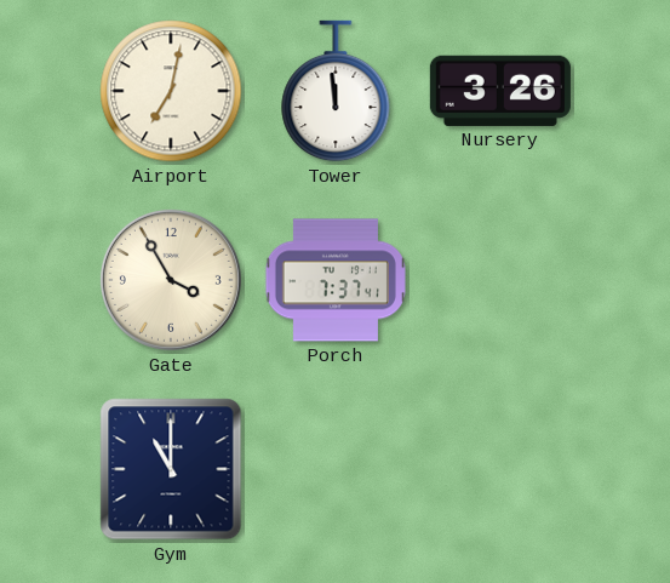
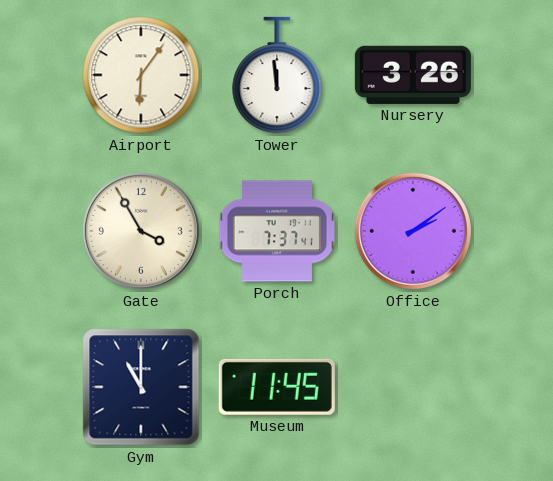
Airport: 7:02 -> 6:06
Office: none -> 2:09
Museum: none -> 11:45
